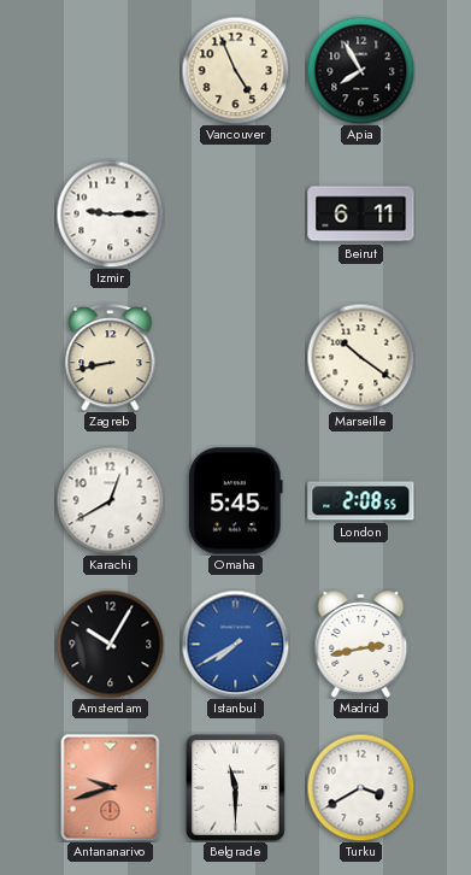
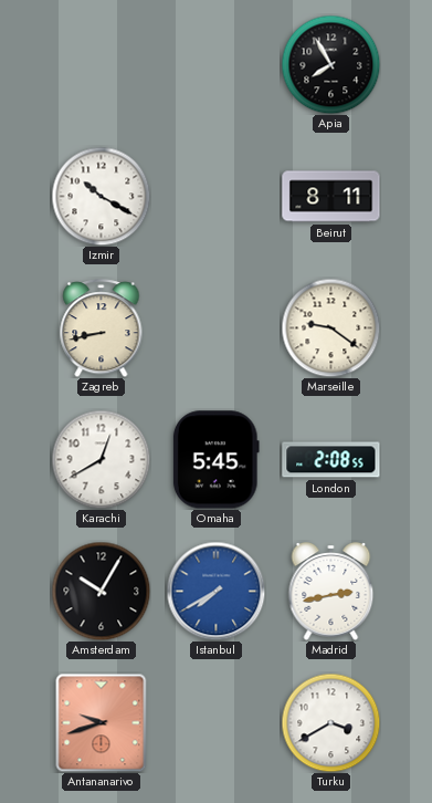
Vancouver: 4:56 -> none
Izmir: 9:15 -> 10:20
Beirut: 6:11 -> 8:11
Marseille: 10:21 -> 9:21
Belgrade: 11:30 -> none
